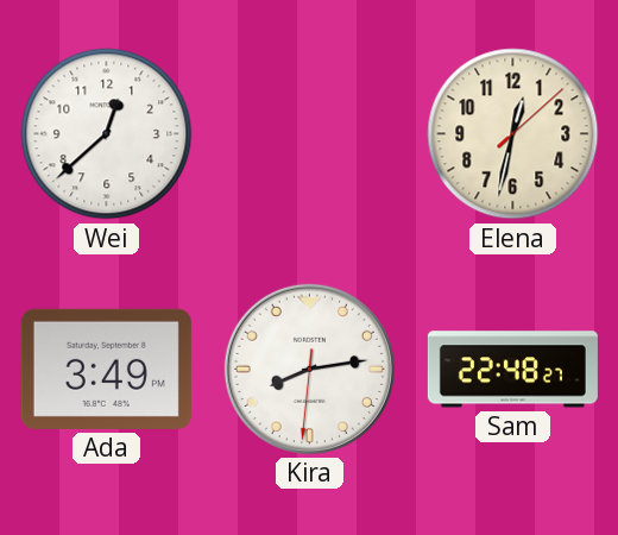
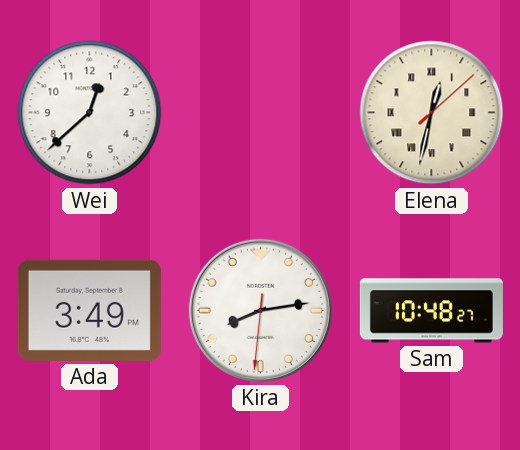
Elena numerals: Arabic -> Roman
Sam: 22:48 -> 10:48
